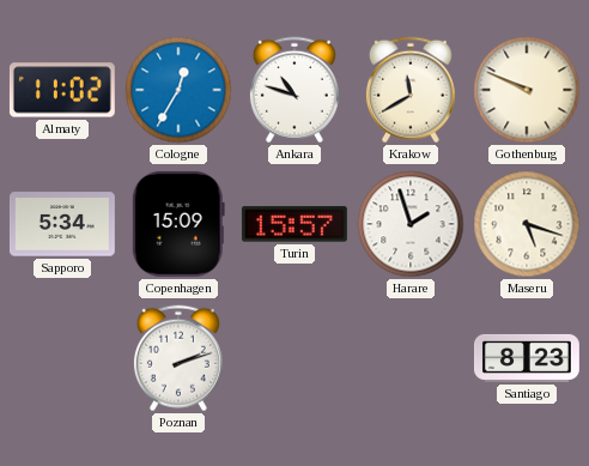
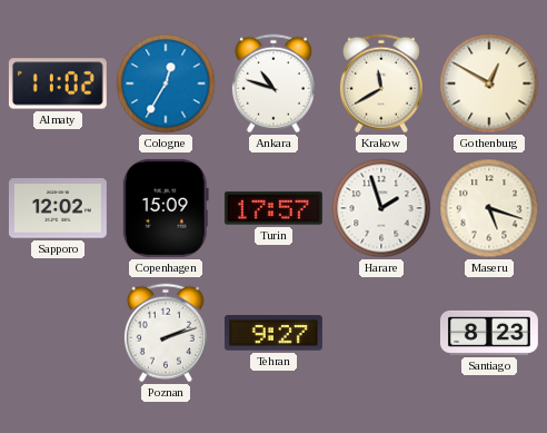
Gothenburg: 9:49 -> 12:50
Sapporo: 5:34 -> 12:02
Turin: 15:57 -> 17:57
Tehran: none -> 9:27
